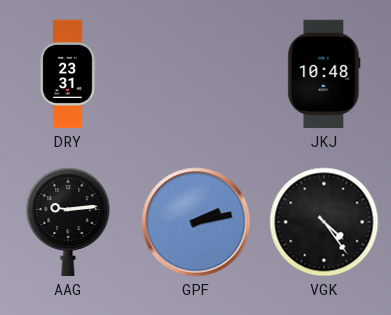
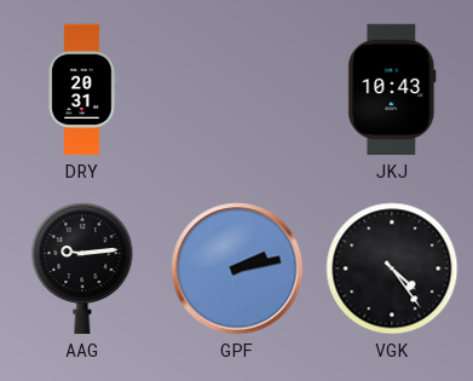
DRY: 23:31 -> 20:31
JKJ: 10:48 -> 10:43
